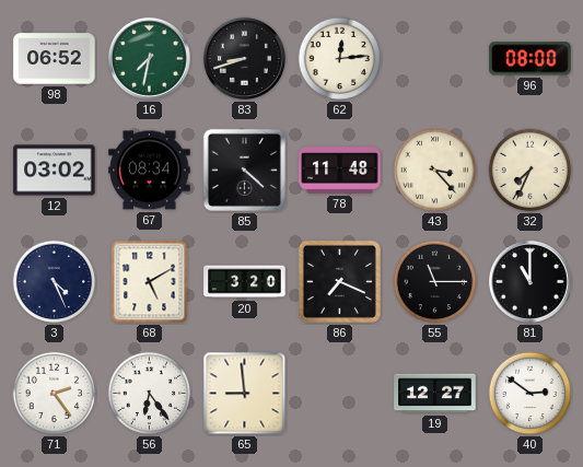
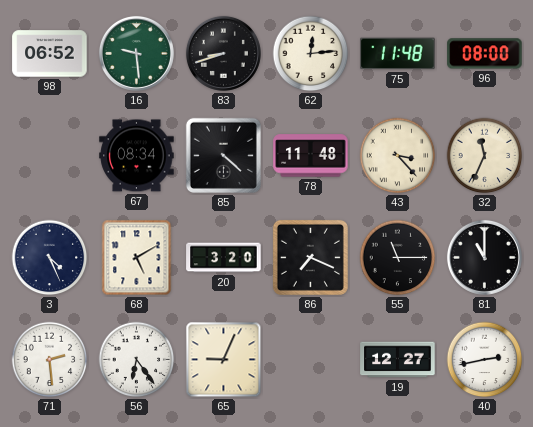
16: 7:32 -> 9:29
75: none -> 11:48
12: 03:02 -> none
32: 7:34 -> 11:34
71: 2:24 -> 2:29
65: 8:59 -> 9:04
40: 2:51 -> 2:43
